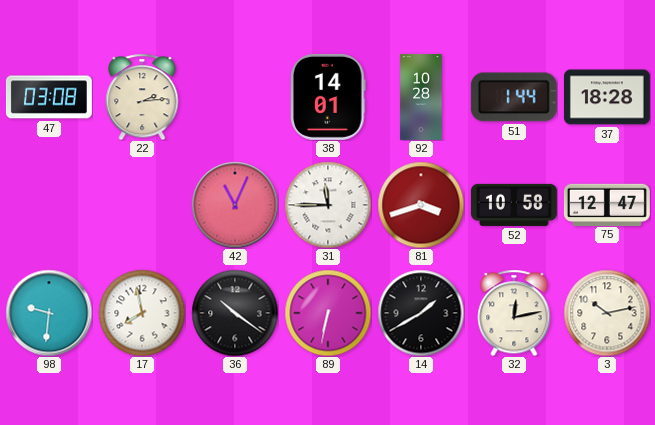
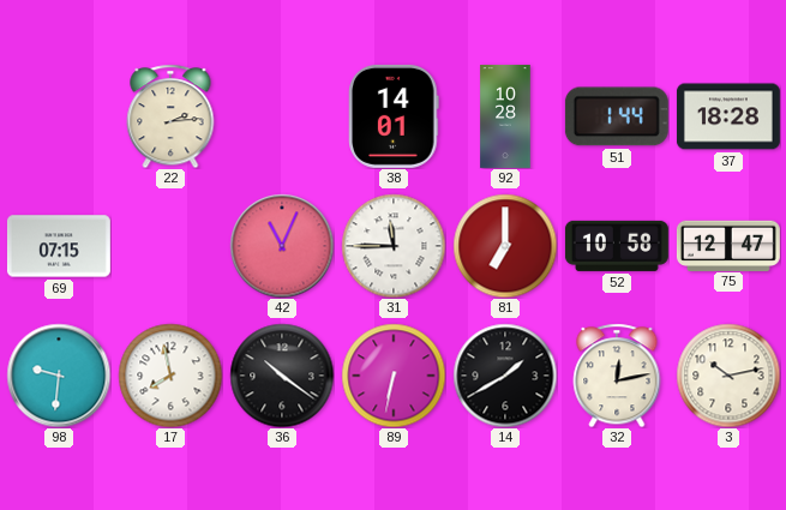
47: 03:08 -> none
69: none -> 07:15
81: 3:42 -> 7:00
